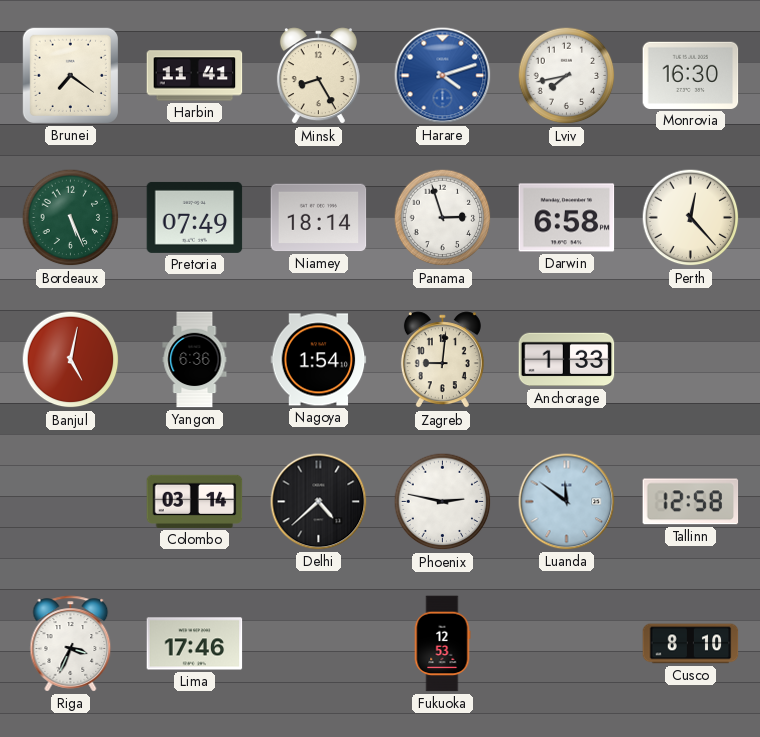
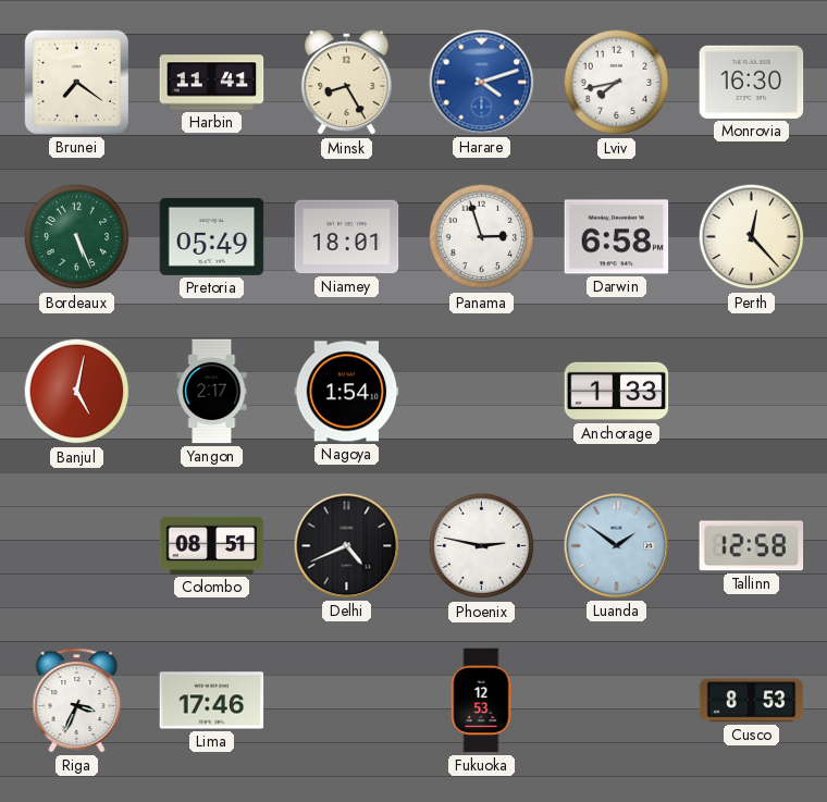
Pretoria: 07:49 -> 05:49
Niamey: 18:14 -> 18:01
Yangon: 6:36 -> 2:17
Zagreb: 9:01 -> none
Colombo: 03:14 -> 08:51
Delhi: 4:38 -> 4:41
Luanda: 11:51 -> 1:51
Cusco: 8:10 -> 8:53
